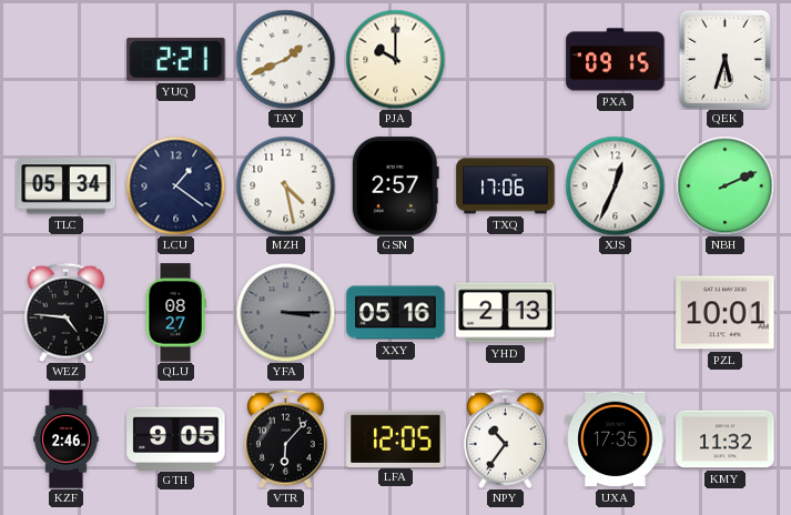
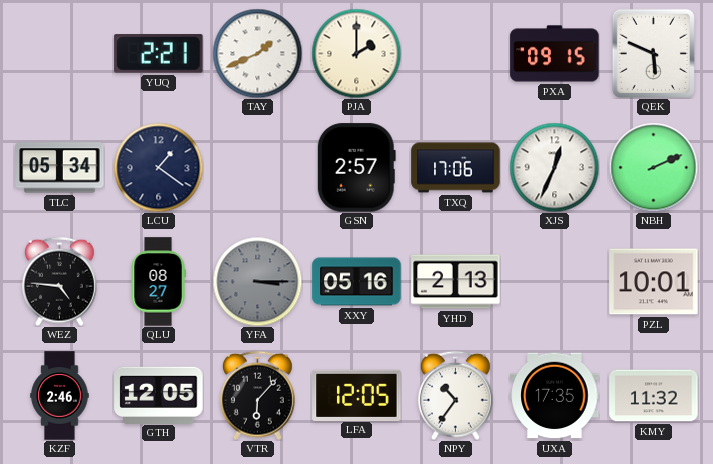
PJA: 10:00 -> 2:00
QEK: 5:33 -> 5:49
MZH: 4:28 -> none
GTH: 9:05 -> 12:05
